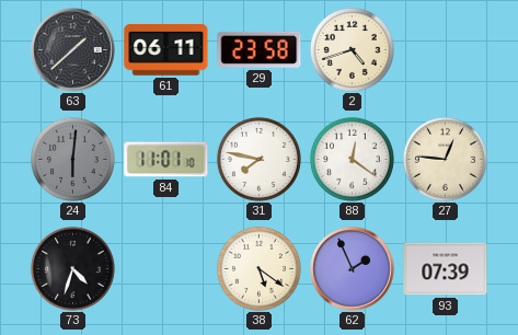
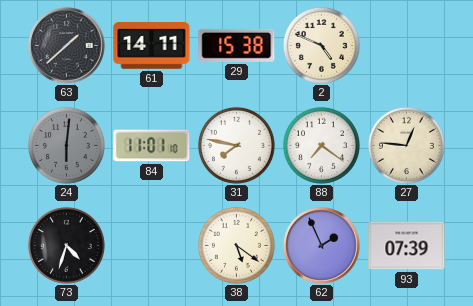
61: 06:11 -> 14:11
29: 23:58 -> 15:38
2: 4:42 -> 4:49
88: 12:21 -> 7:21
